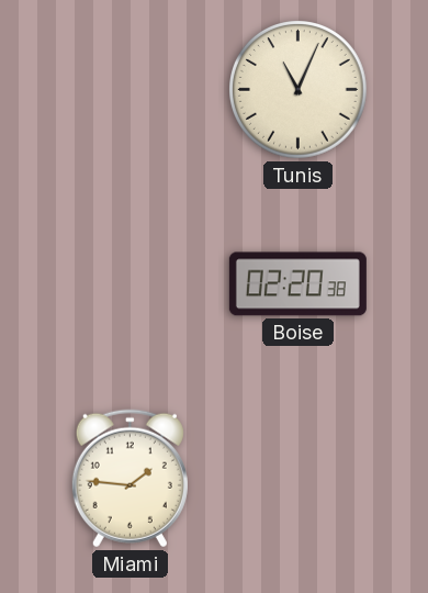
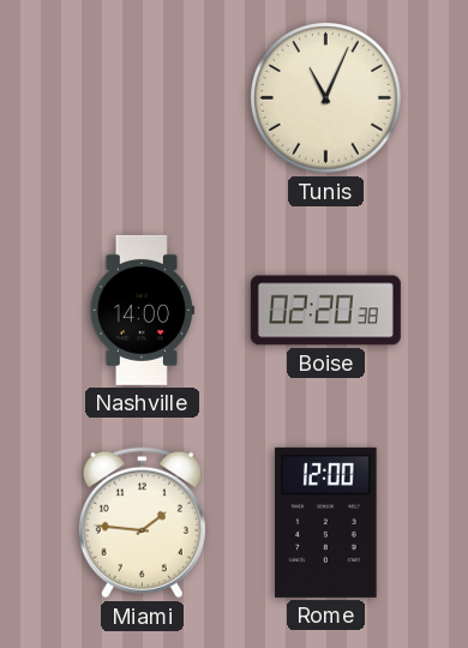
Nashville: none -> 14:00
Rome: none -> 12:00
